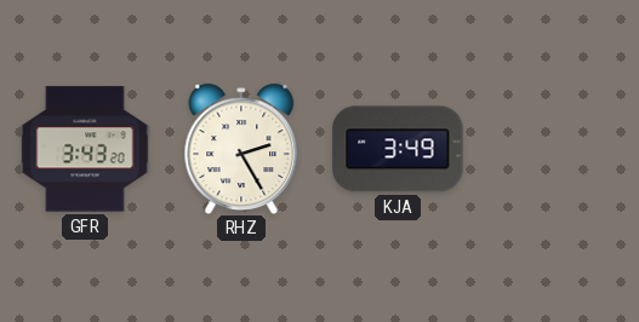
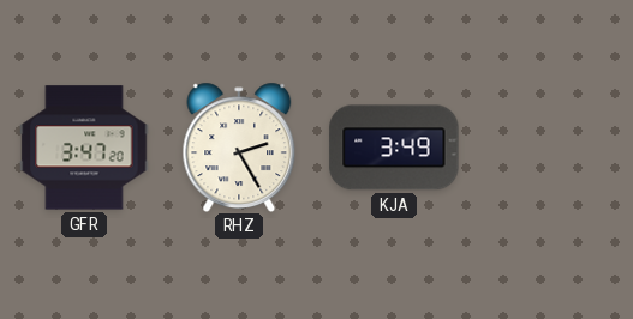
GFR: 3:43 -> 3:47
